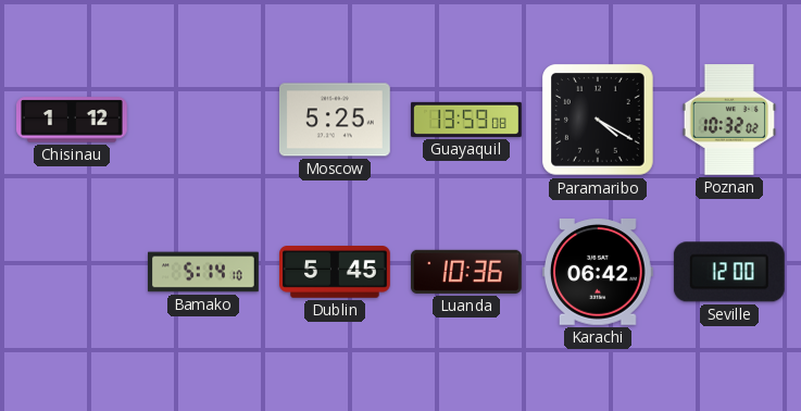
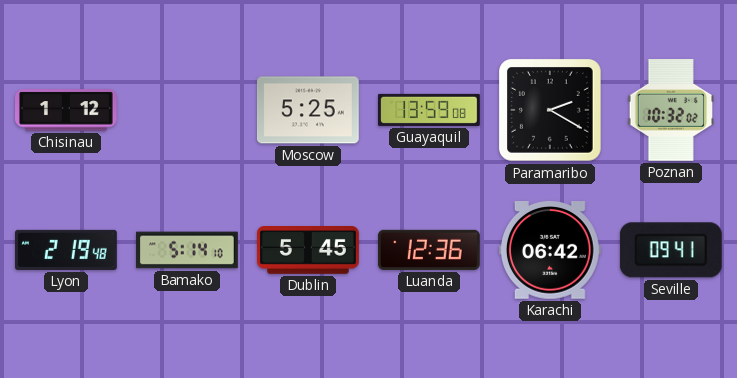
Paramaribo: 4:20 -> 2:20
Lyon: none -> 2:19
Luanda: 10:36 -> 12:36
Seville: 12:00 -> 09:41
